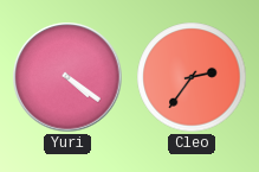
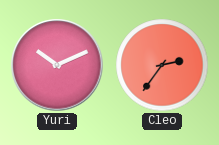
Yuri: 4:21 -> 10:11
